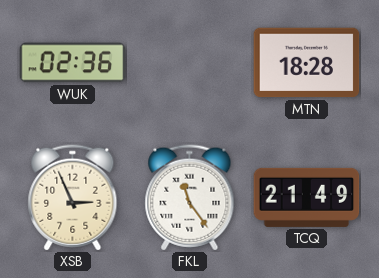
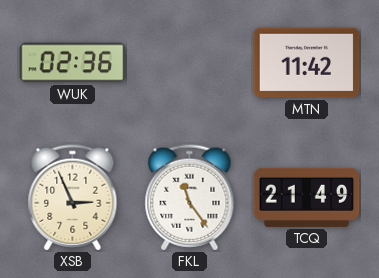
MTN: 18:28 -> 11:42
